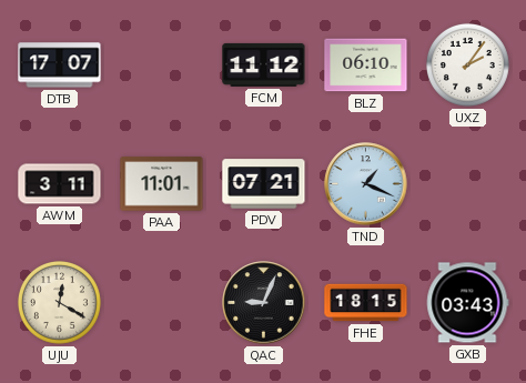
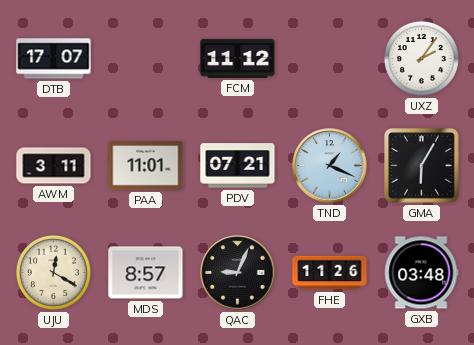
BLZ: 06:10 -> none
GMA: none -> 6:05
MDS: none -> 8:57
FHE: 18:15 -> 11:26
GXB: 03:43 -> 03:48
